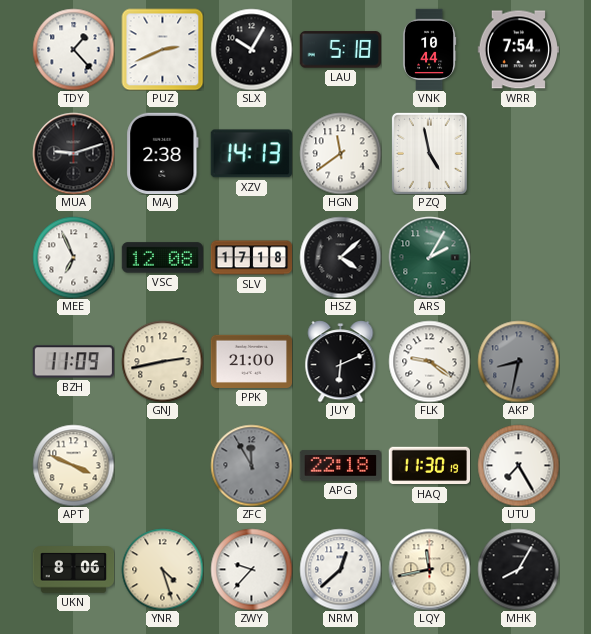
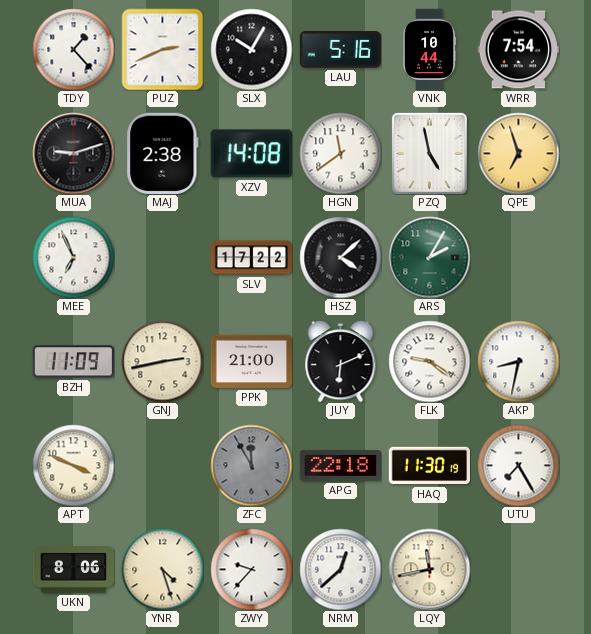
LAU: 5:18 -> 5:16
XZV: 14:13 -> 14:08
QPE: none -> 6:57
VSC: 12:08 -> none
SLV: 17:18 -> 17:22
AKP dial: grey -> white
MHK: 8:05 -> none
